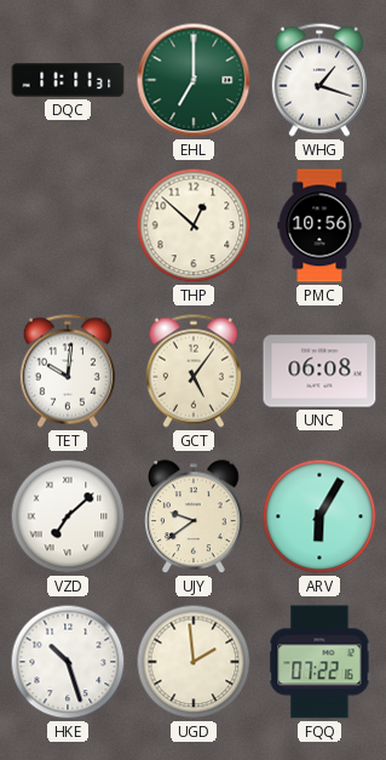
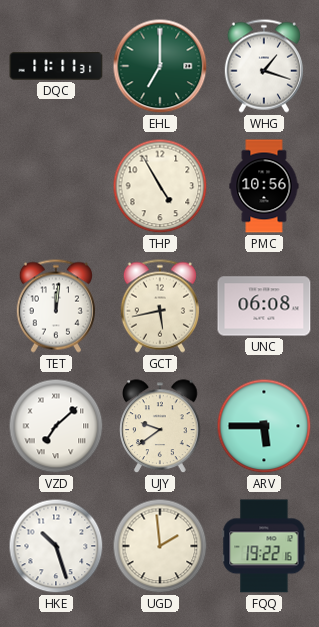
THP: 12:52 -> 4:55
TET: 10:01 -> 12:01
GCT: 5:06 -> 5:43
ARV: 6:05 -> 5:45
FQQ: 07:22 -> 19:22
